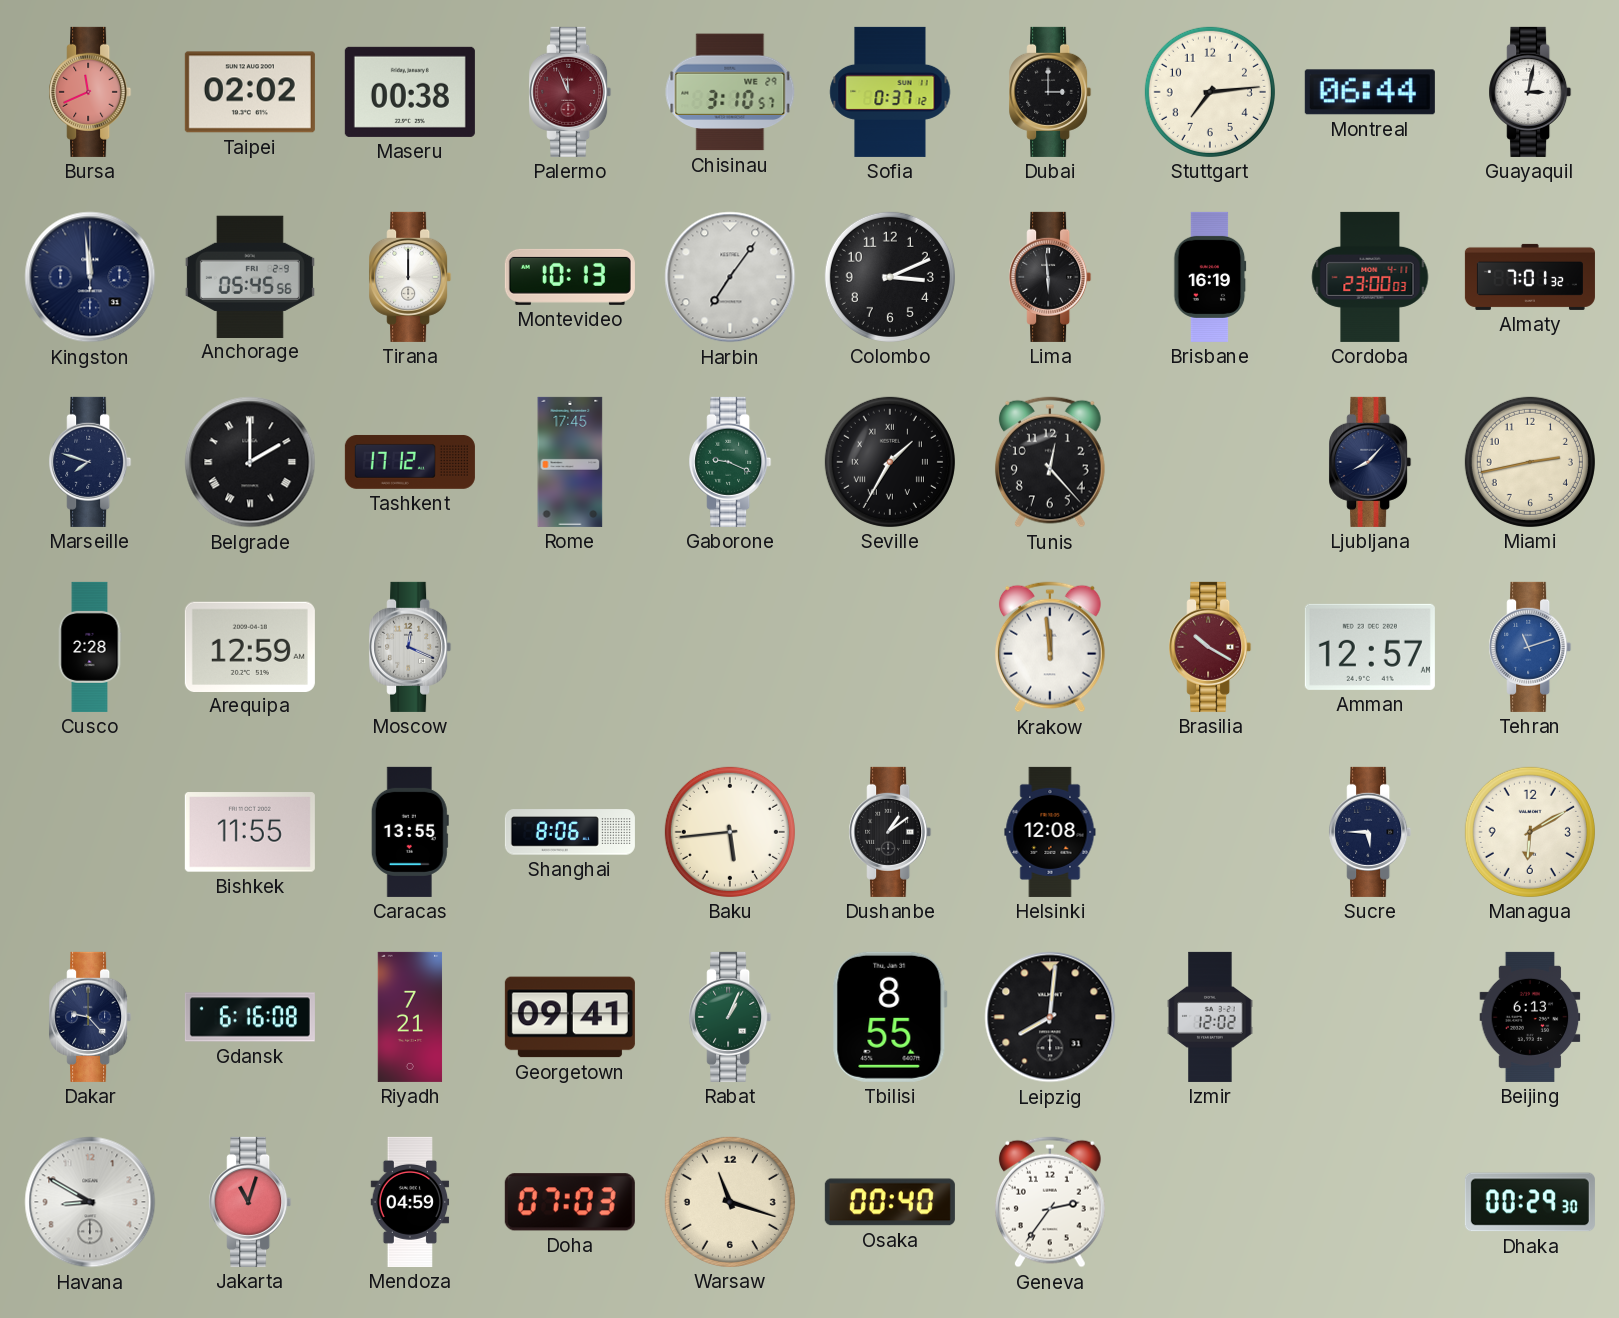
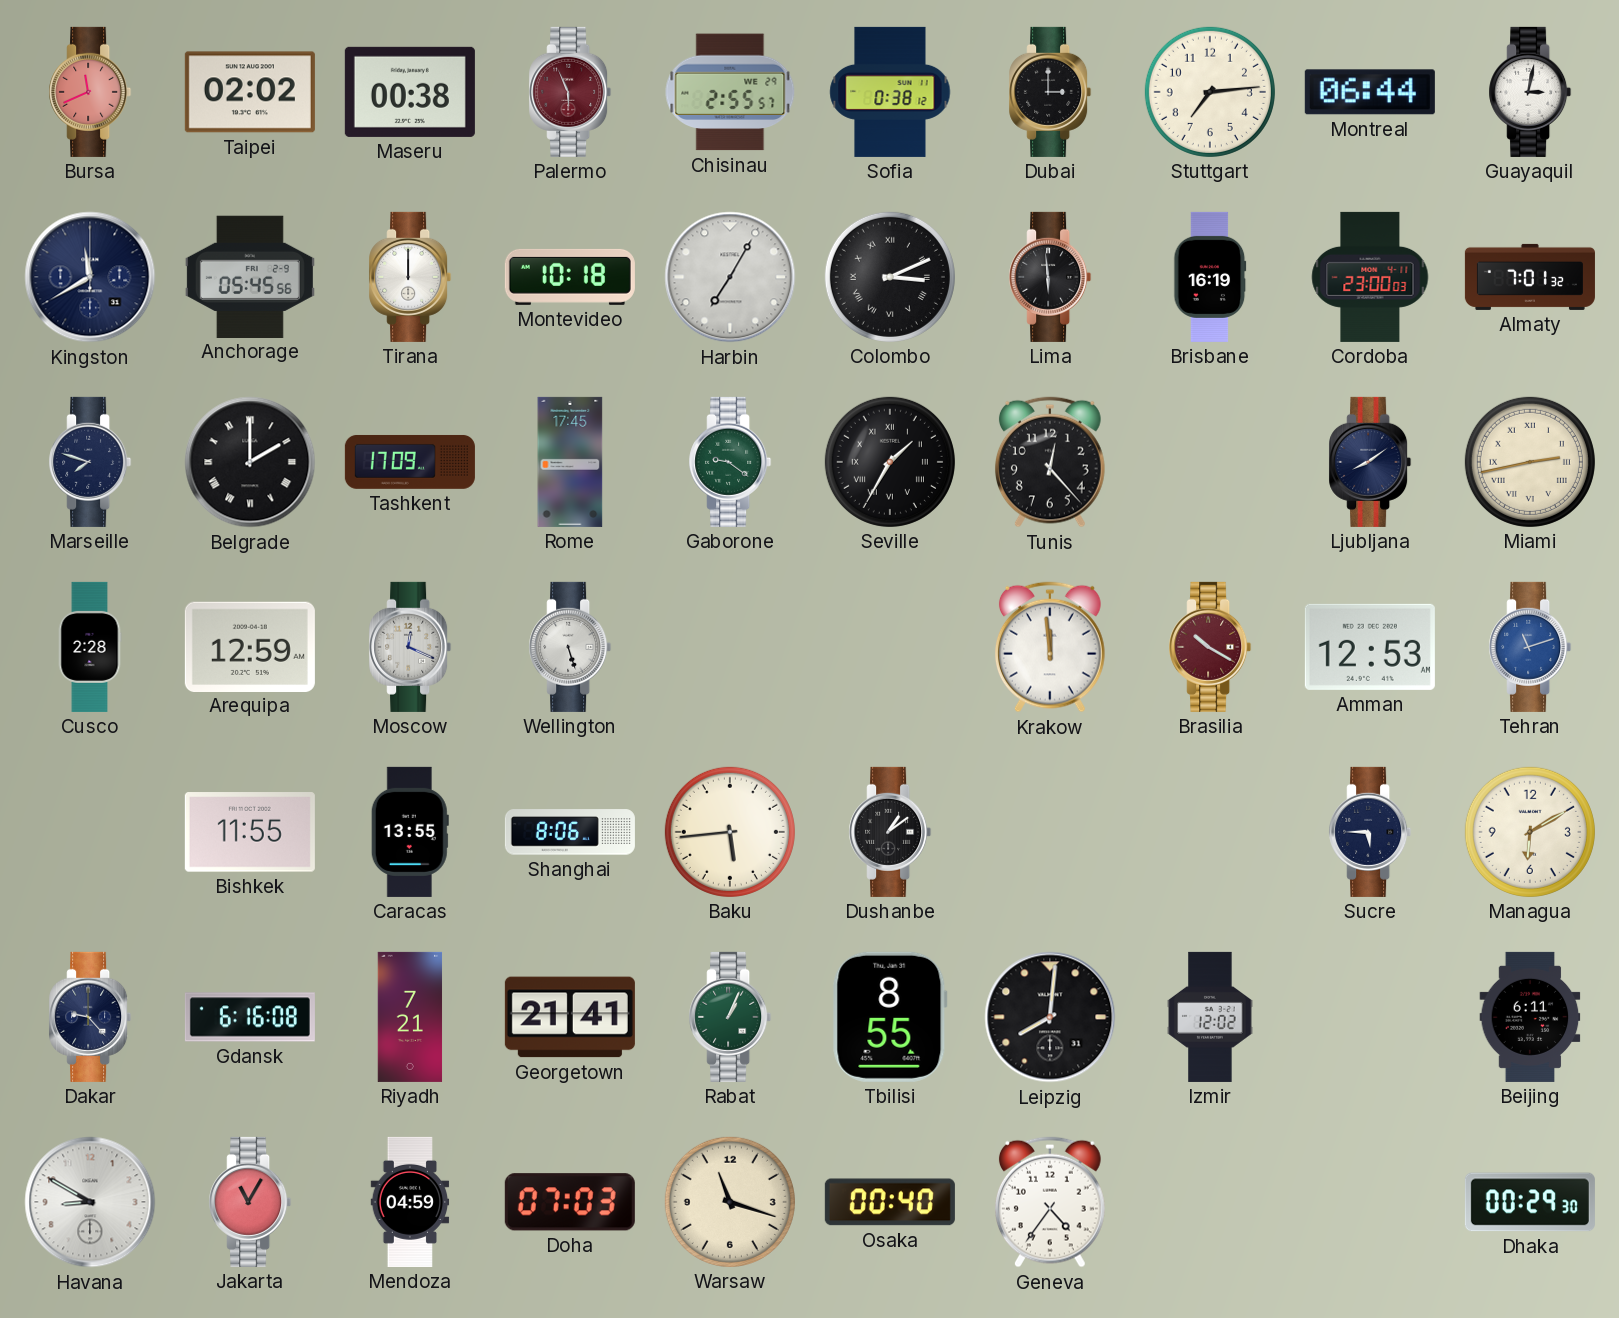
Palermo: 11:56 -> 5:56
Chisinau: 3:10 -> 2:55
Sofia: 0:37 -> 0:38
Kingston: 11:59 -> 11:40
Montevideo: 10:13 -> 10:18
Harbin: 7:06 -> 7:05
Colombo numerals: Arabic -> Roman
Tashkent: 17:12 -> 17:09
Gaborone: 9:19 -> 9:21
Ljubljana: 8:07 -> 8:09
Miami numerals: Arabic -> Roman
Wellington: none -> 5:27
Amman: 12:57 -> 12:53
Helsinki: 12:08 -> none
Georgetown: 09:41 -> 21:41
Beijing: 6:13 -> 6:11
Jakarta: 11:03 -> 11:05
Geneva: 2:36 -> 4:36
